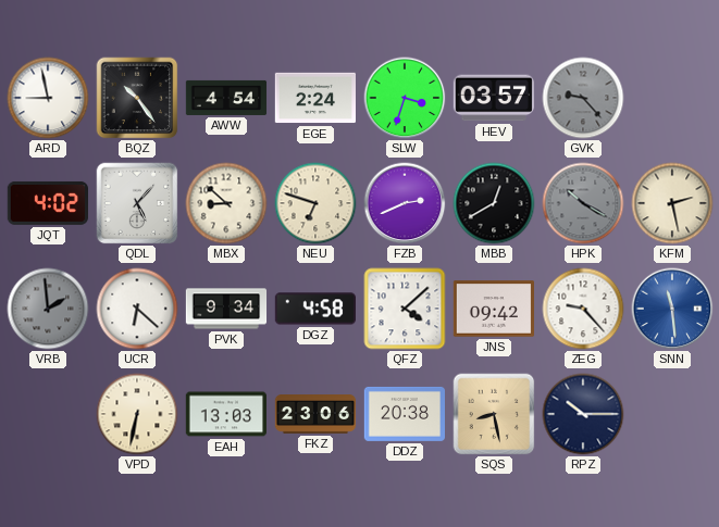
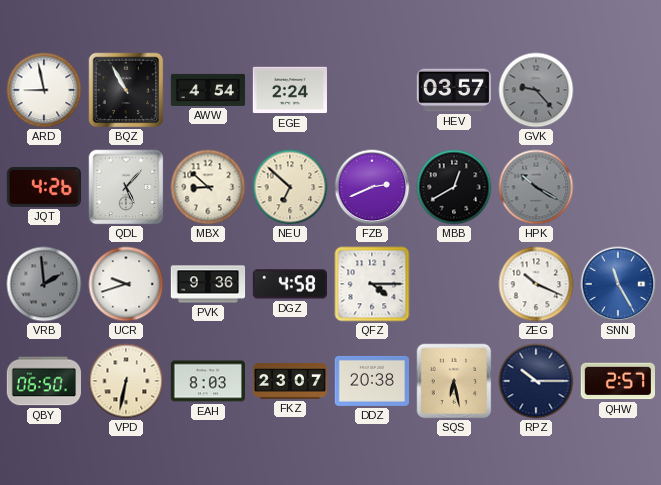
BQZ: 10:24 -> 10:55
SLW: 3:33 -> none
JQT: 4:02 -> 4:26
NEU: 6:48 -> 6:52
KFM: 2:28 -> none
UCR: 6:22 -> 9:42
PVK: 9:34 -> 9:36
QFZ: 4:08 -> 4:15
JNS: 09:42 -> none
ZEG: 9:23 -> 10:19
SNN: 11:29 -> 11:25
QBY: none -> 06:50
EAH: 13:03 -> 8:03
FKZ: 23:06 -> 23:07
SQS: 8:28 -> 6:28
QHW: none -> 2:57
